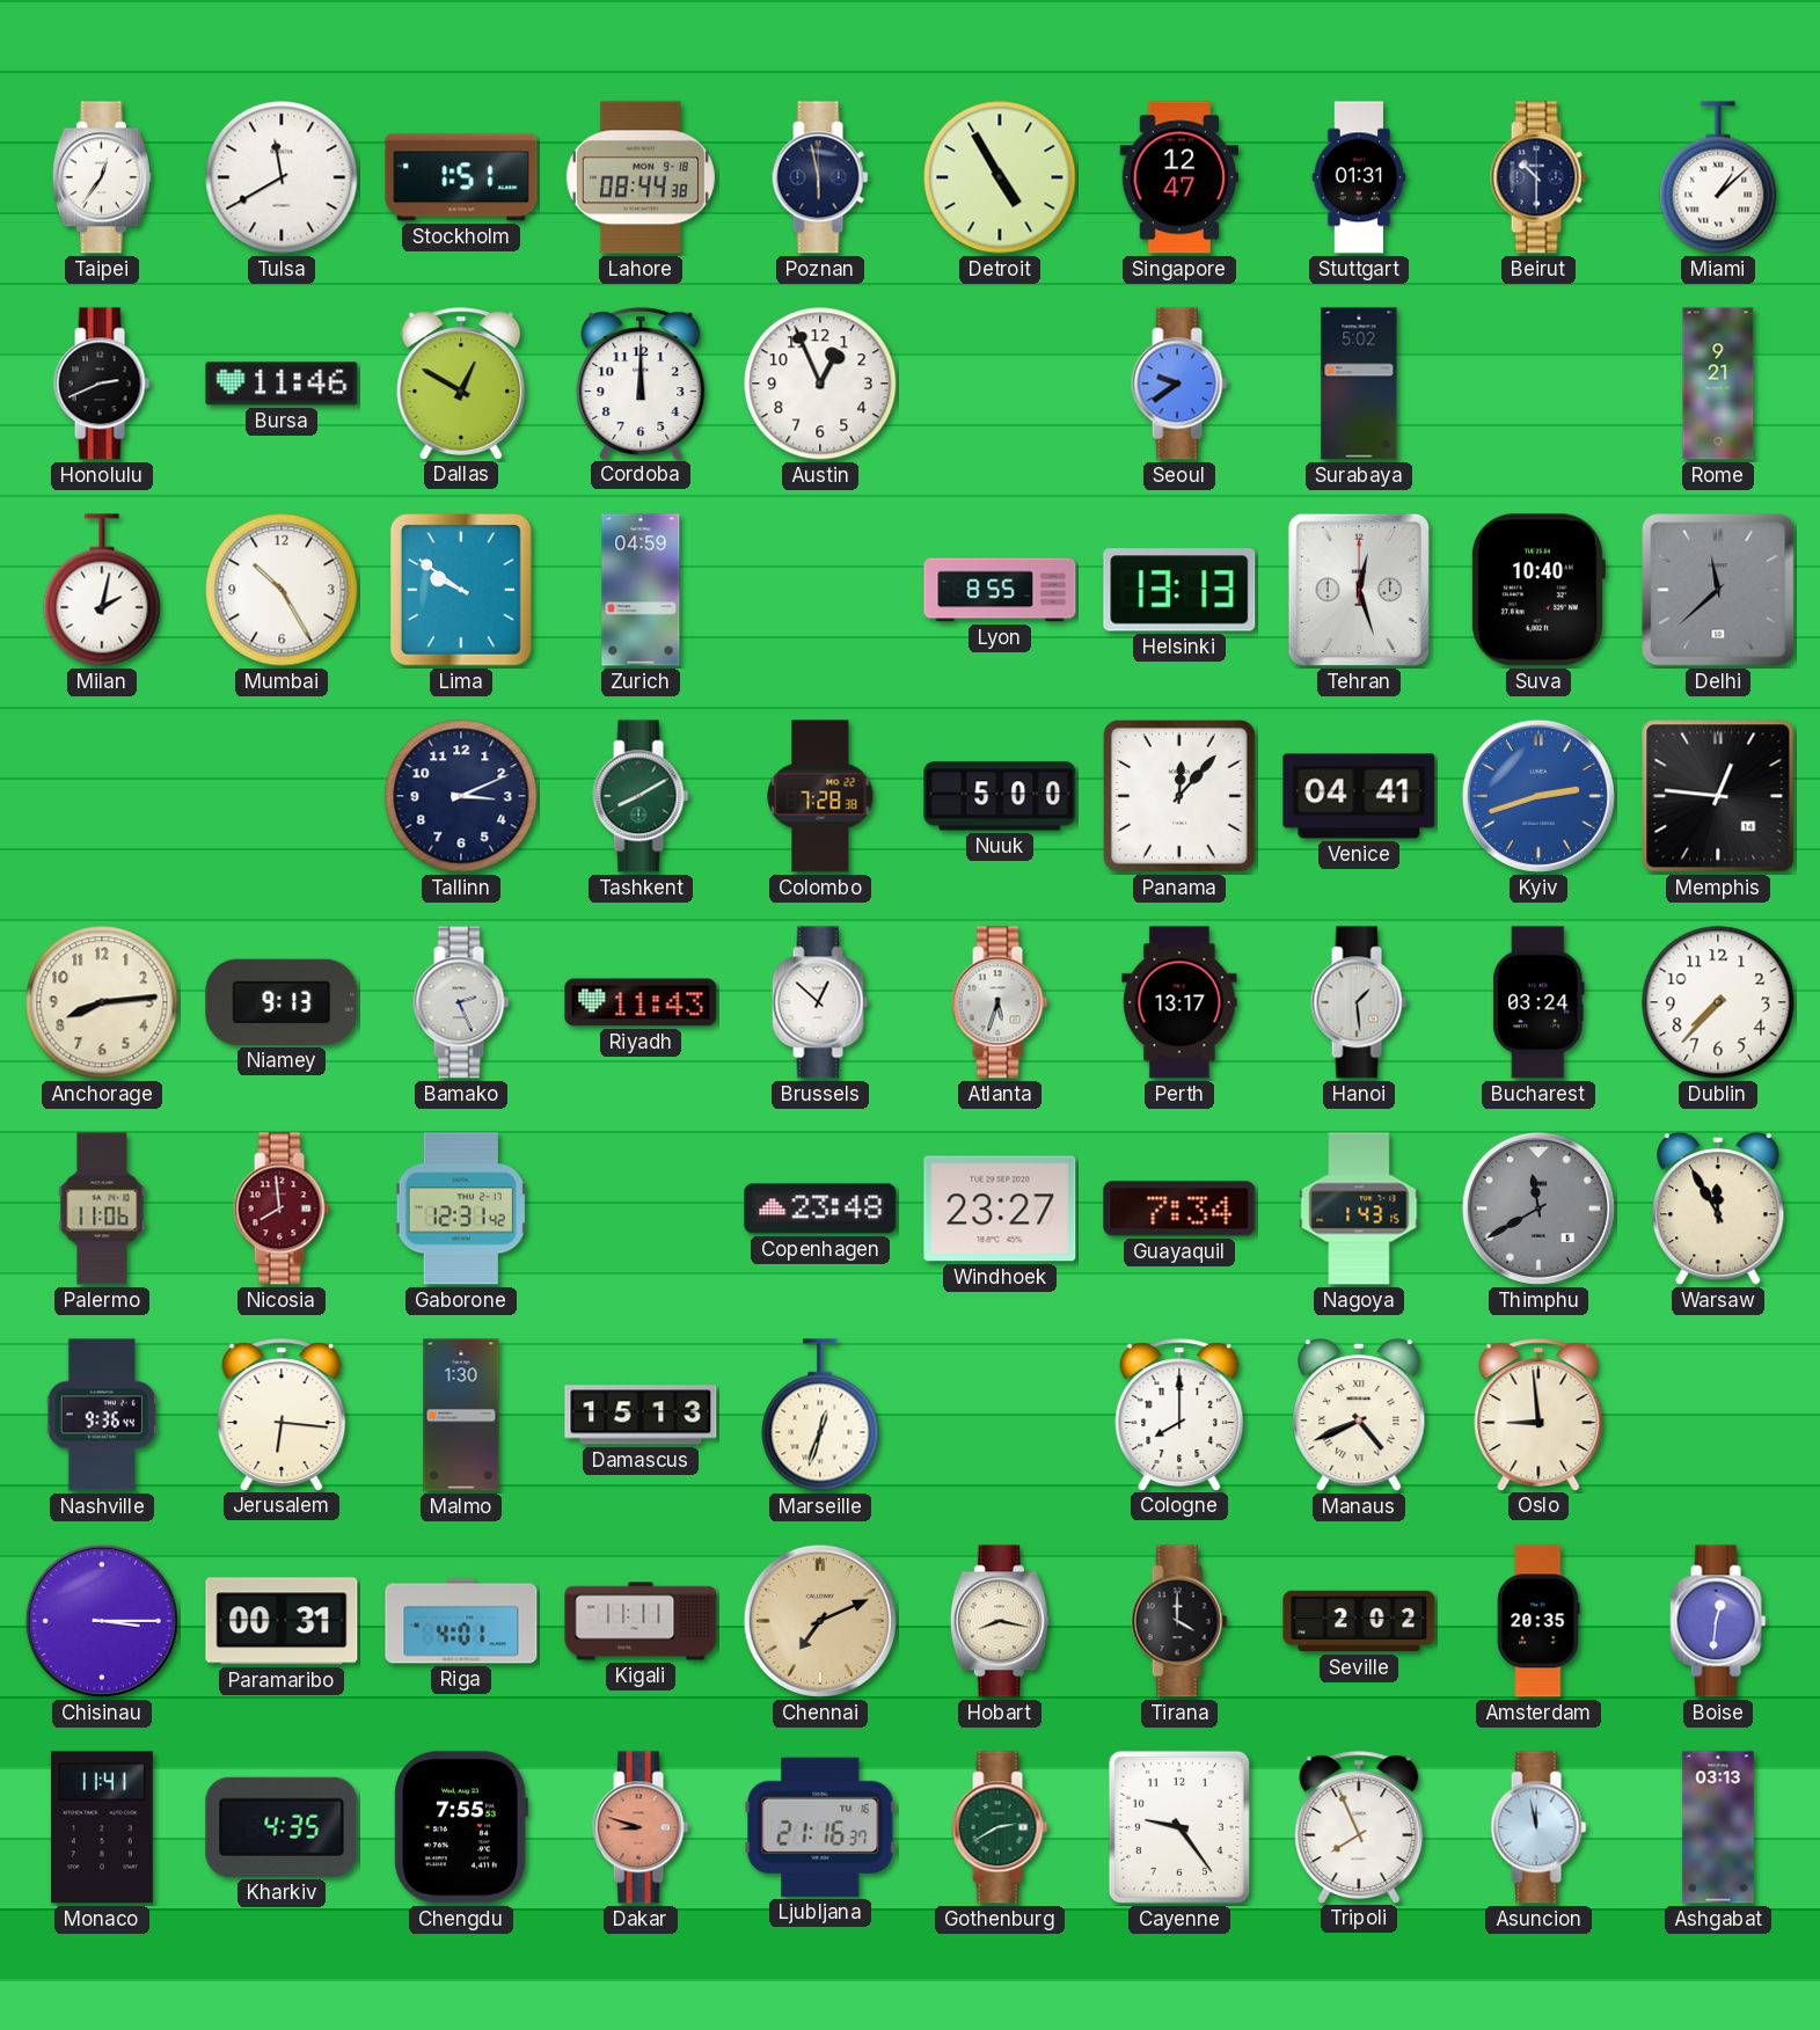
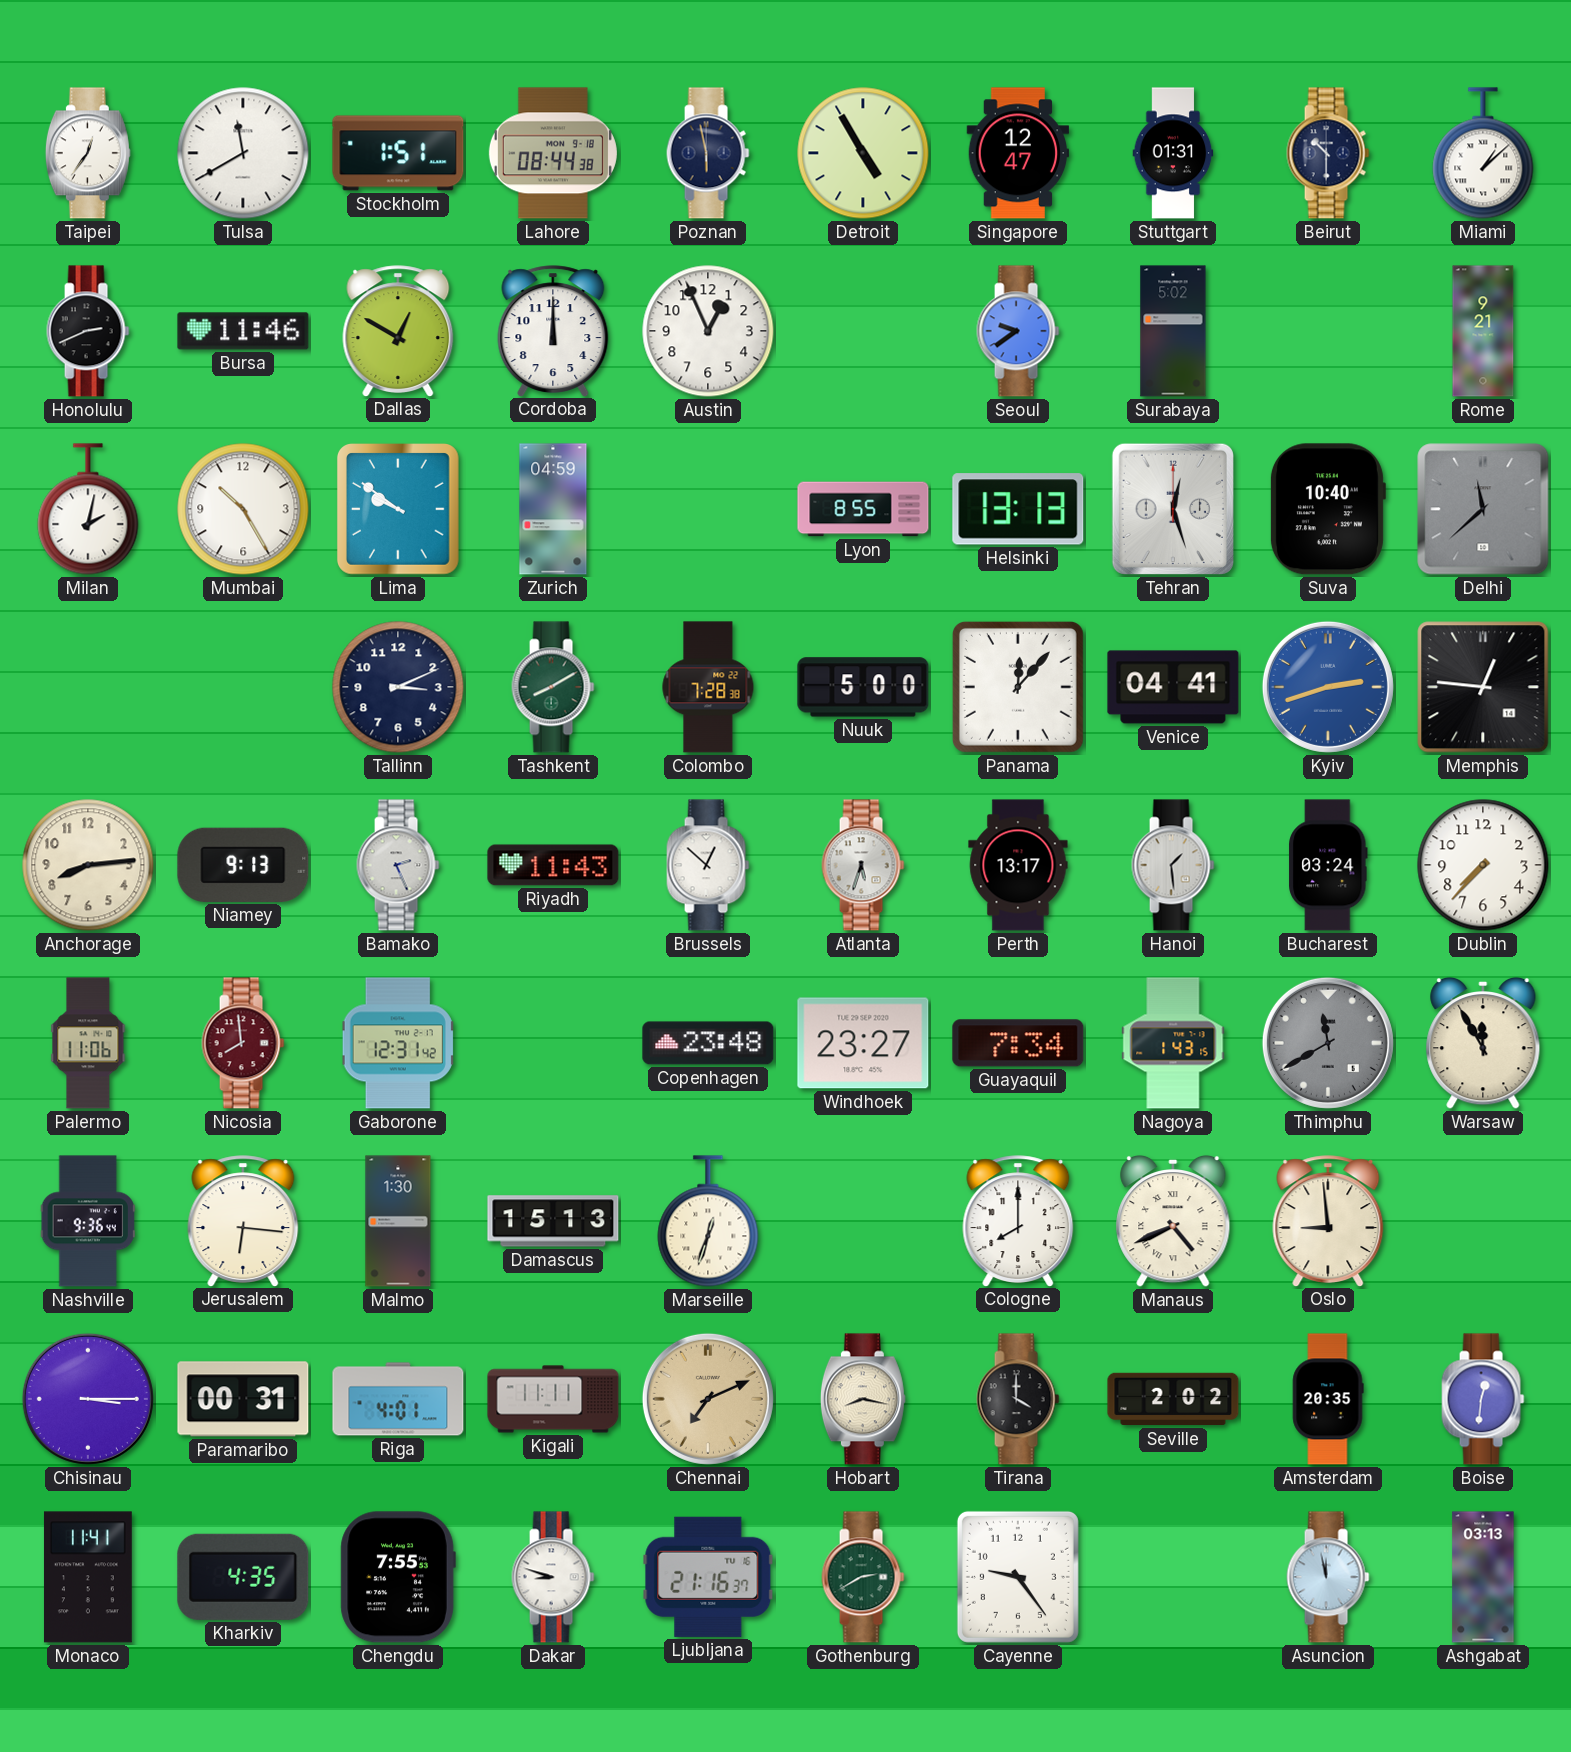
Dakar dial: salmon -> white
Tripoli: 7:56 -> none
